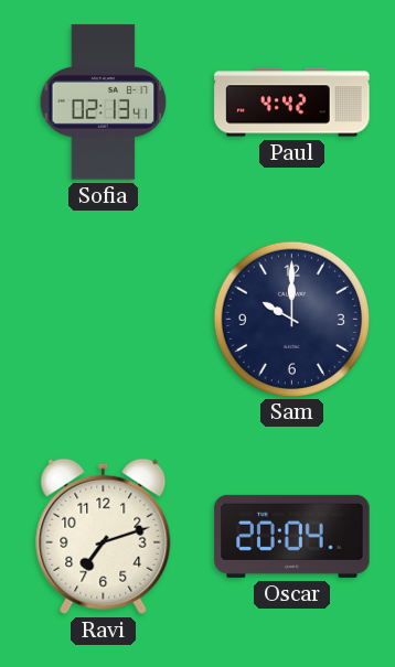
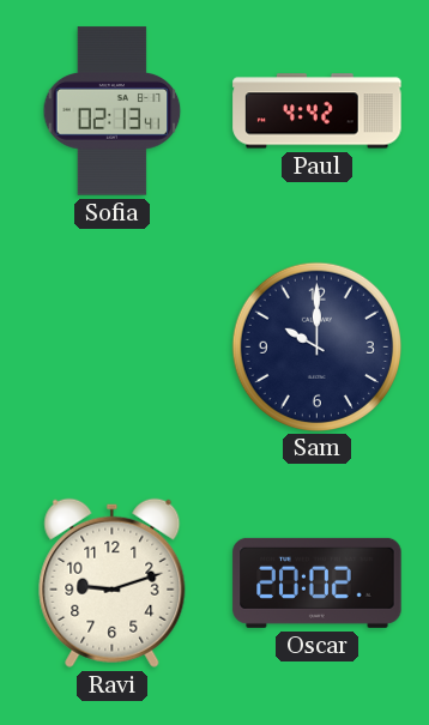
Ravi: 7:12 -> 9:12
Oscar: 20:04 -> 20:02
